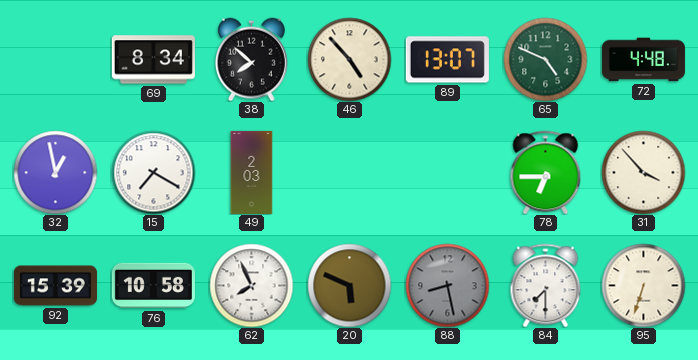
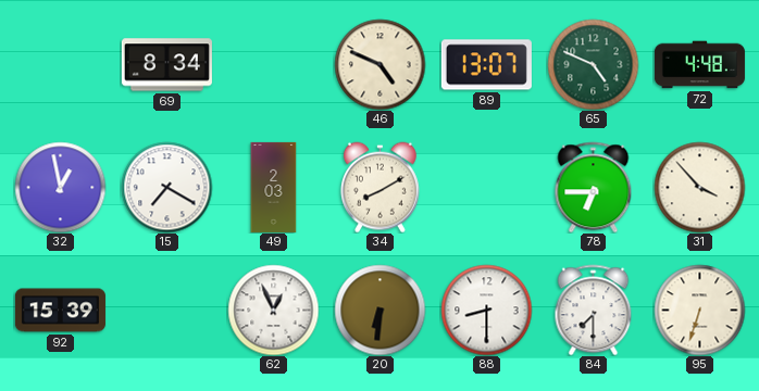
38: 7:52 -> none
46: 4:53 -> 4:49
34: none -> 8:10
76: 10:58 -> none
62: 7:56 -> 12:56
20: 5:49 -> 6:31
88: 8:28 -> 8:30
88 dial: grey -> white
